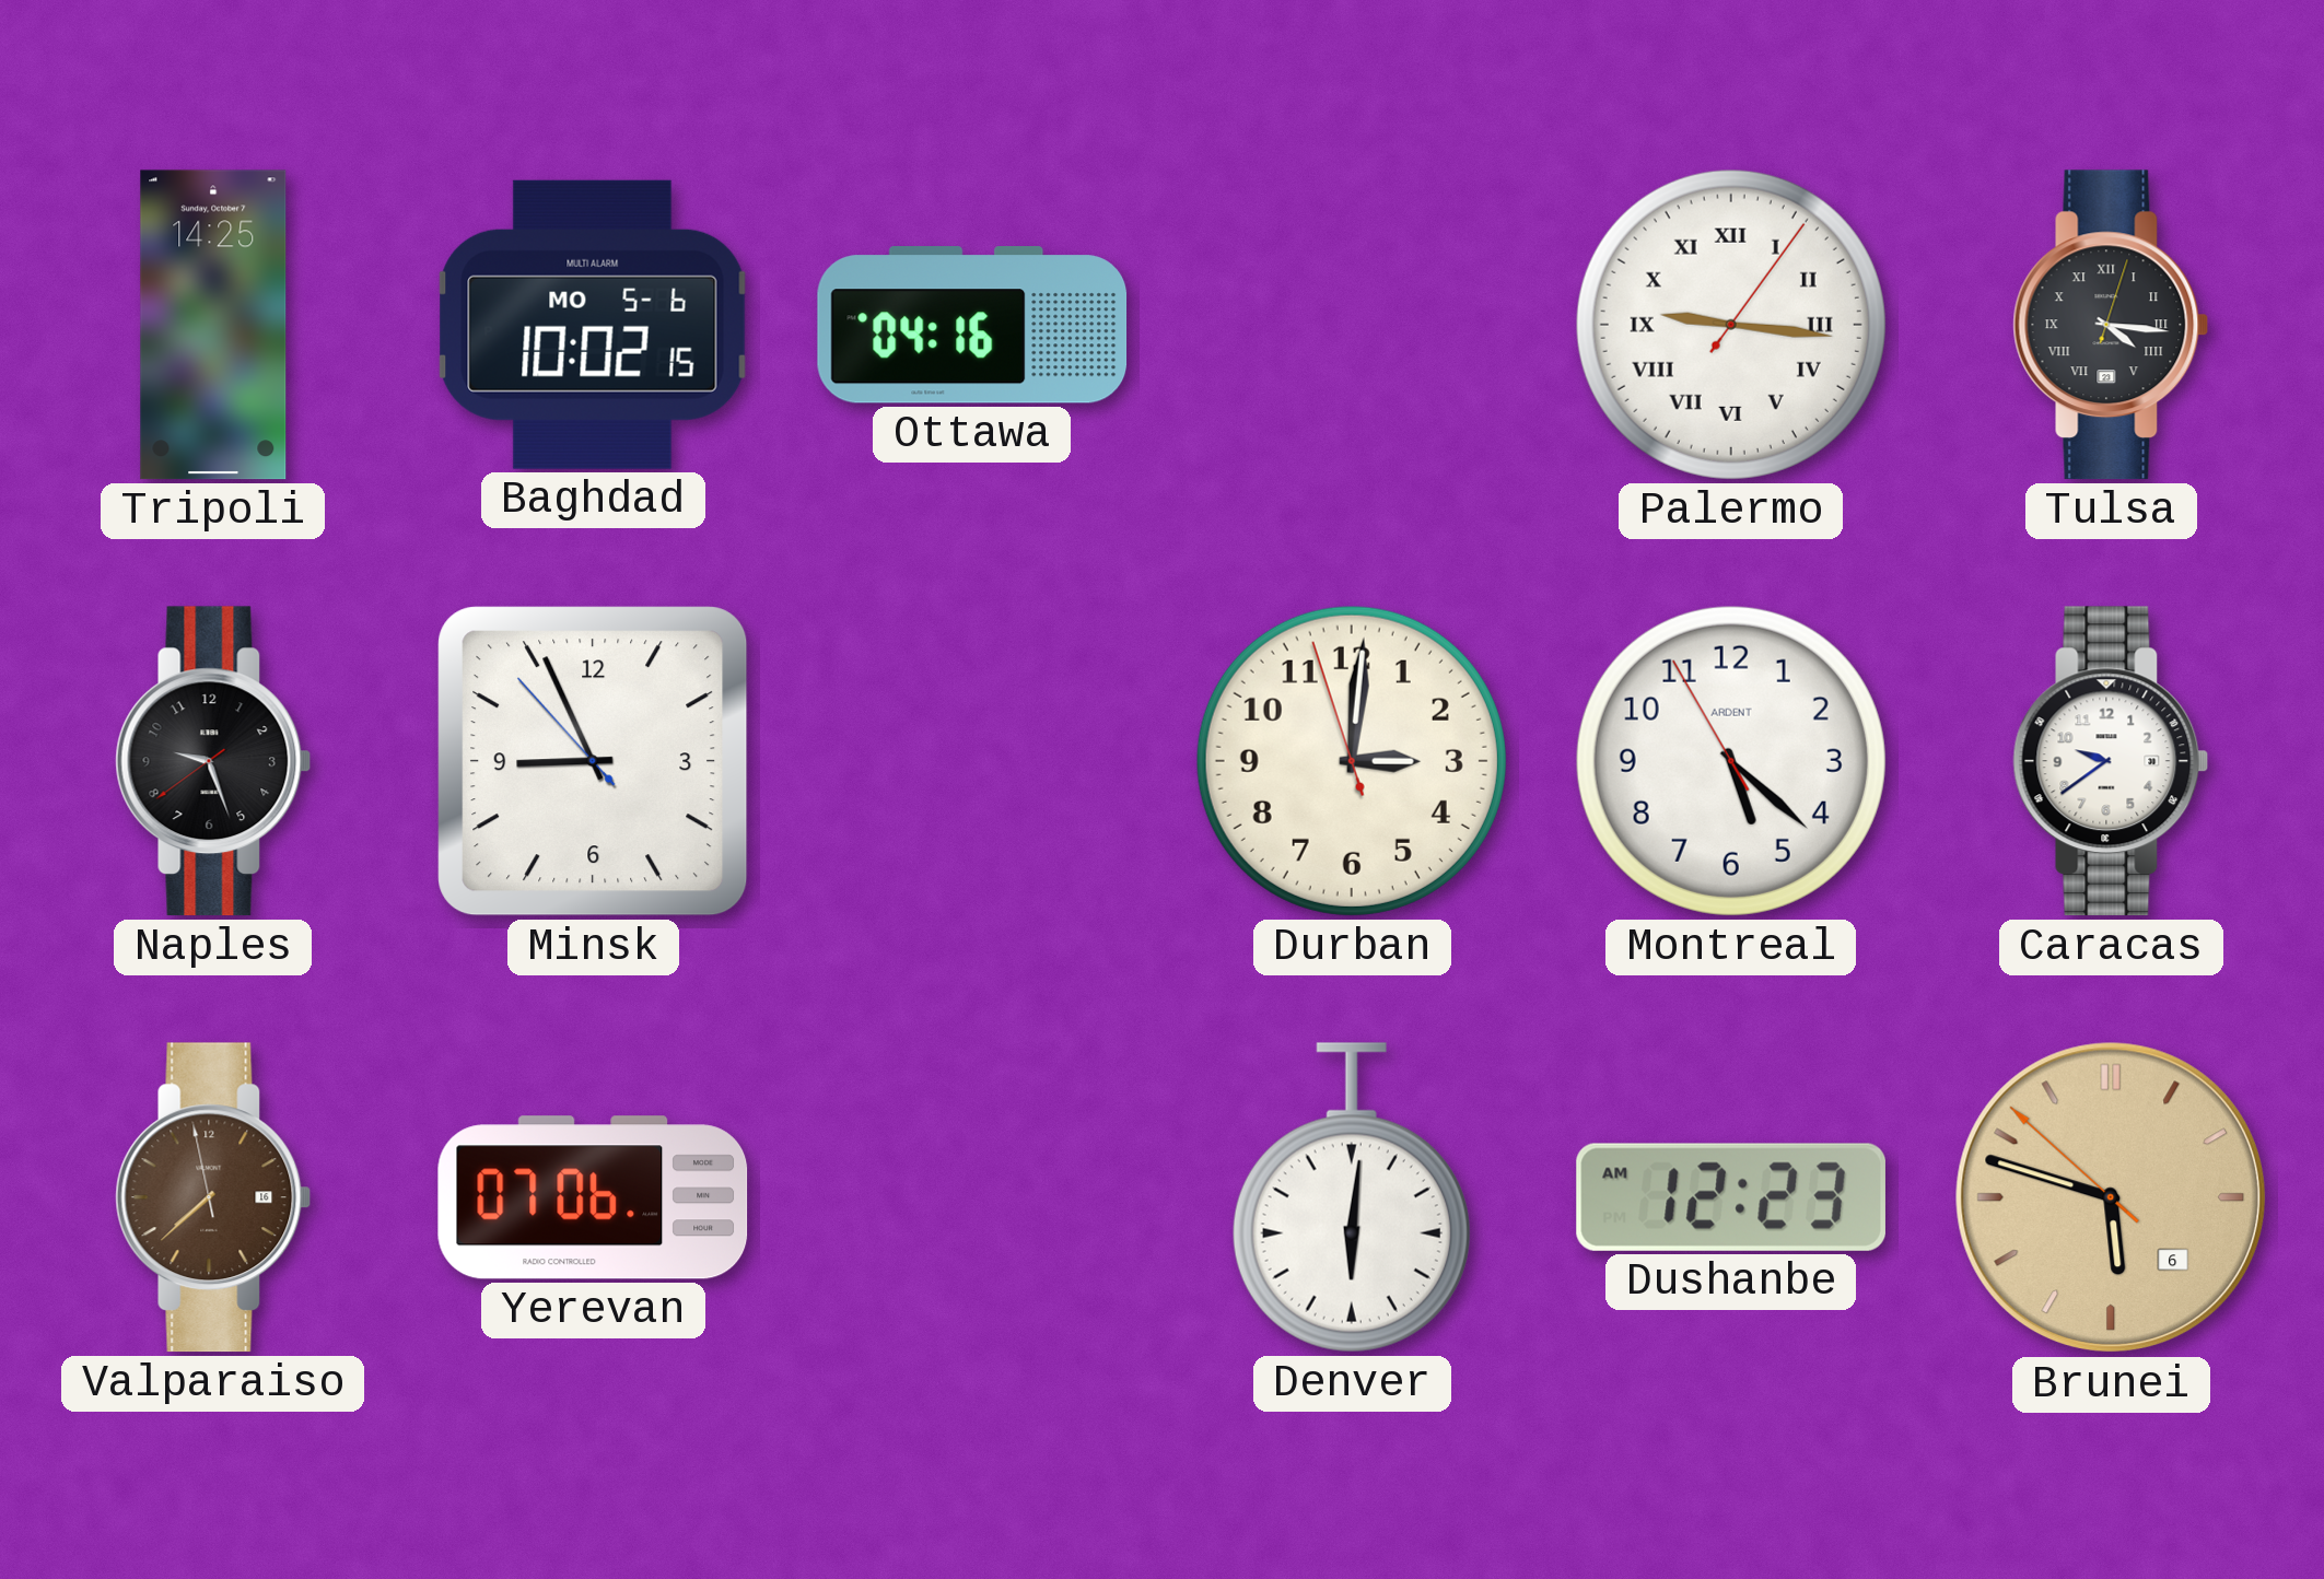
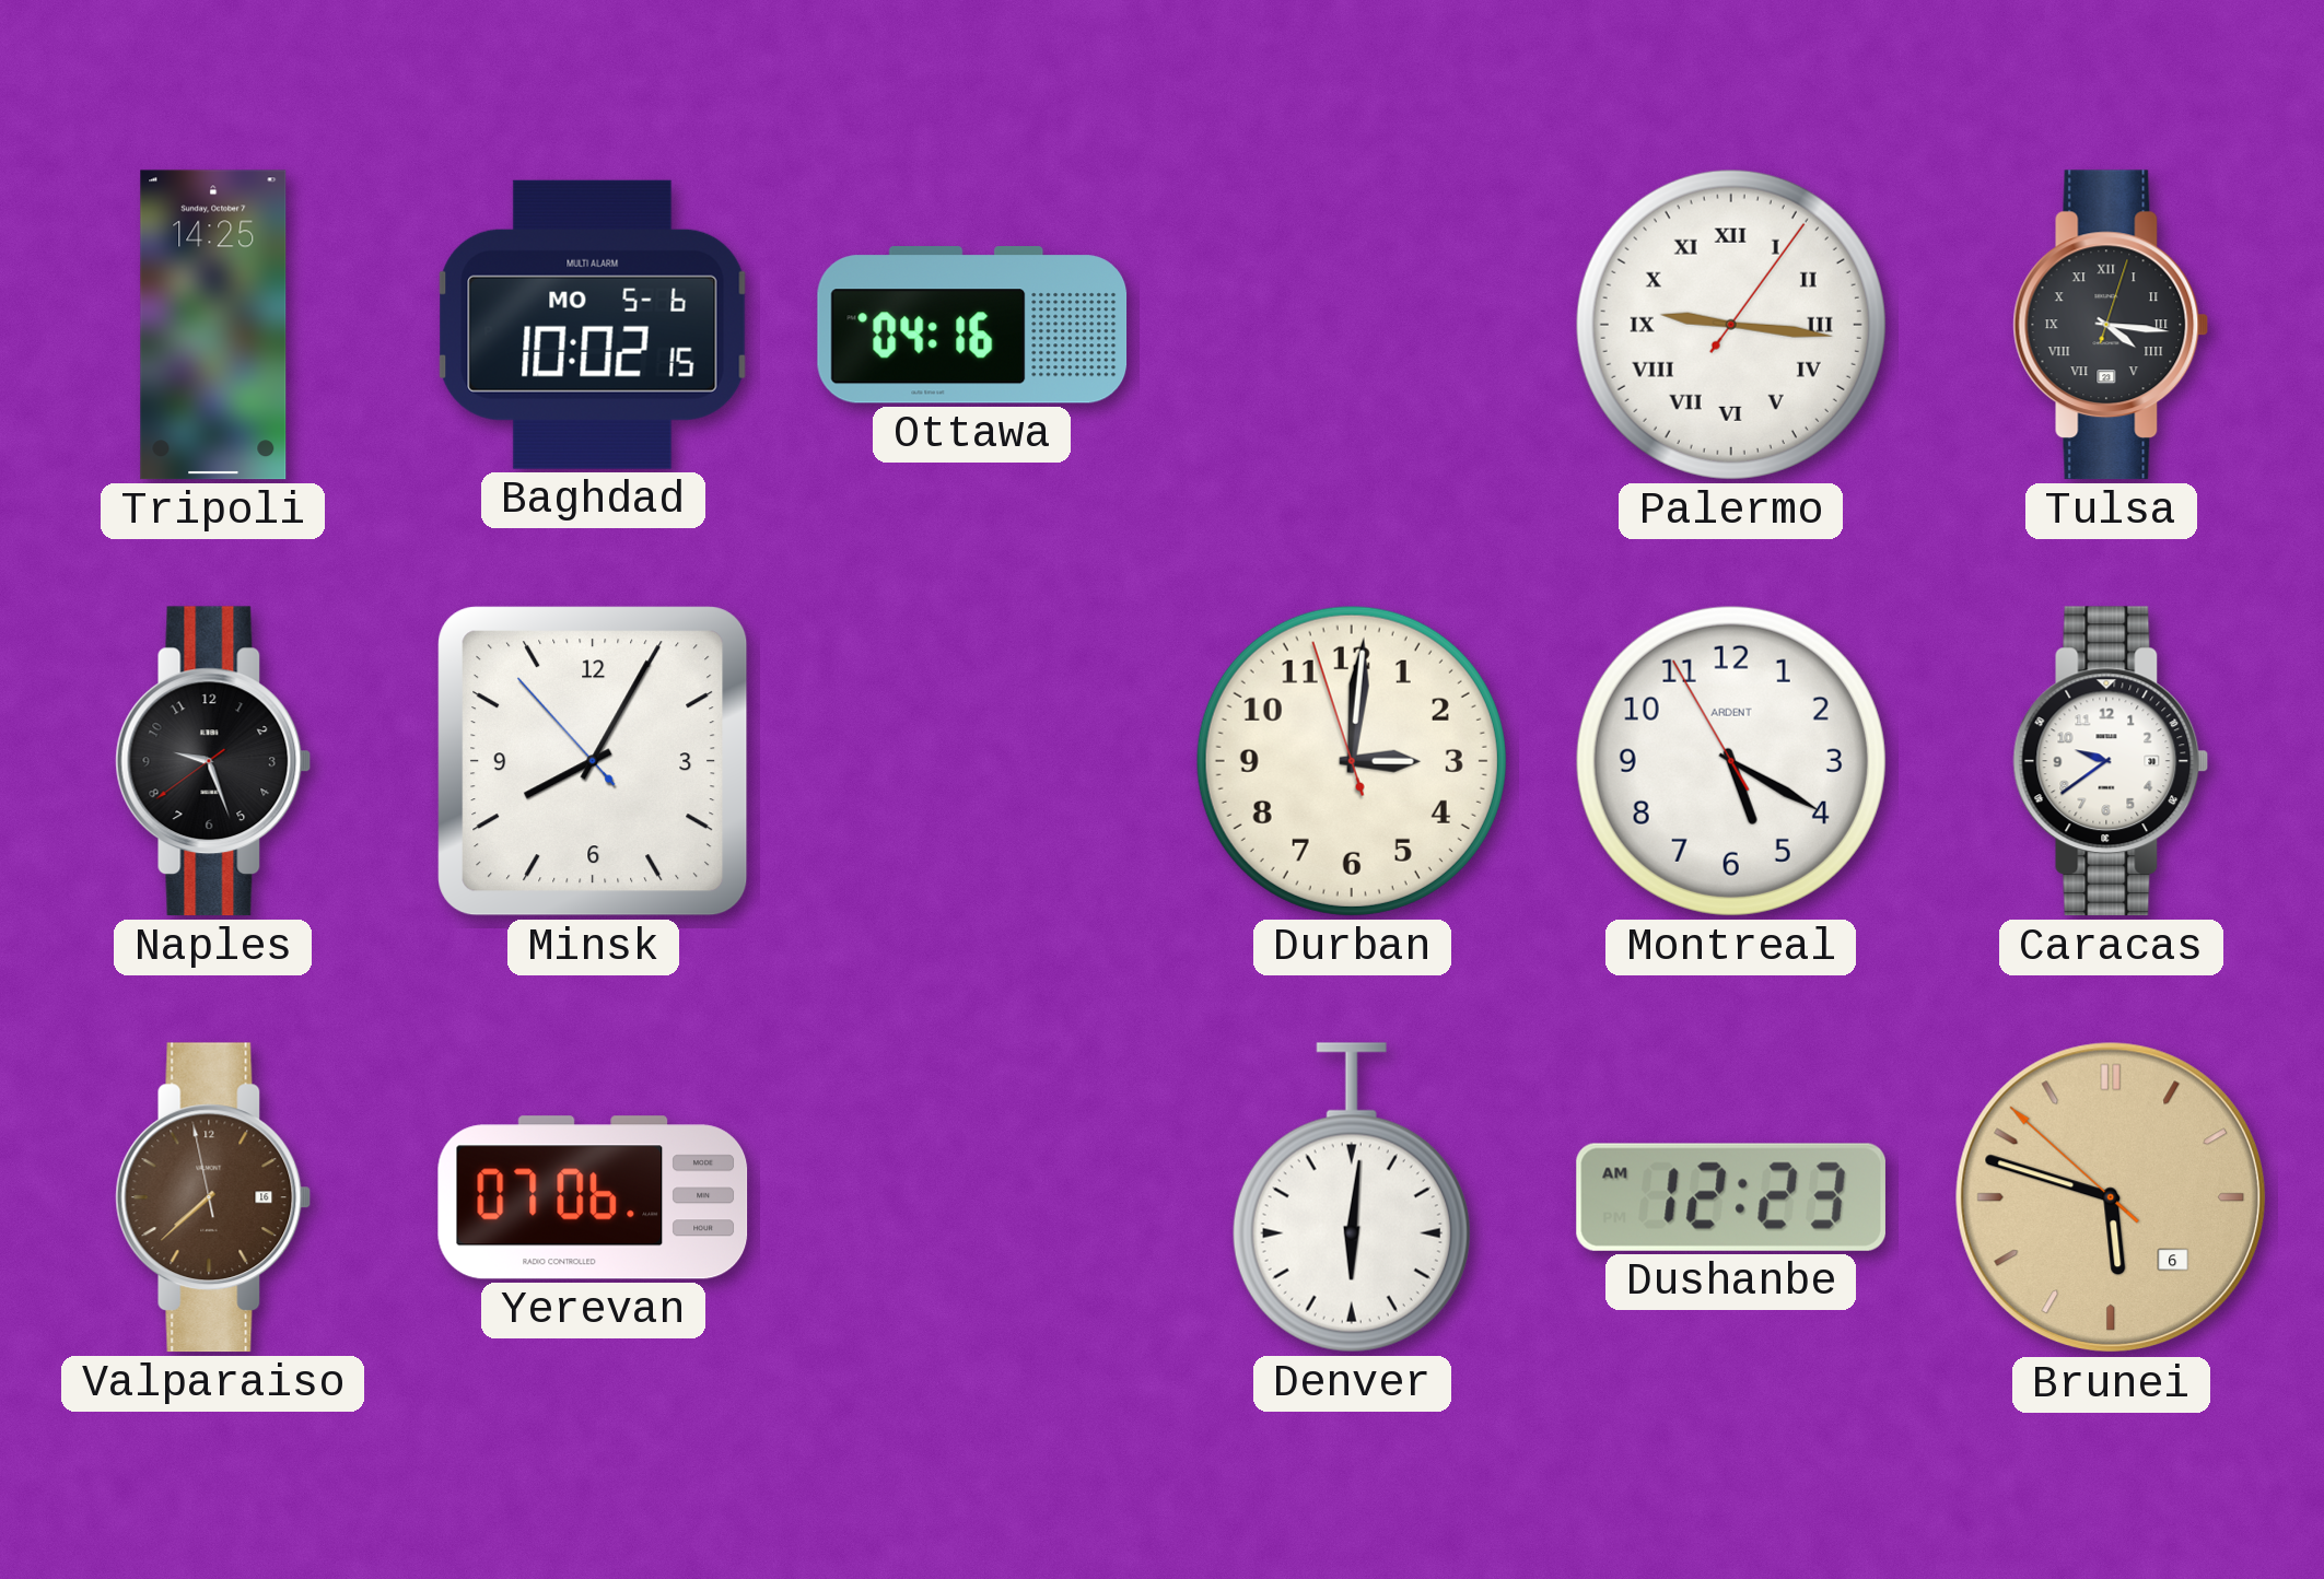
Minsk: 8:55 -> 8:04
Montreal: 5:21 -> 5:19
